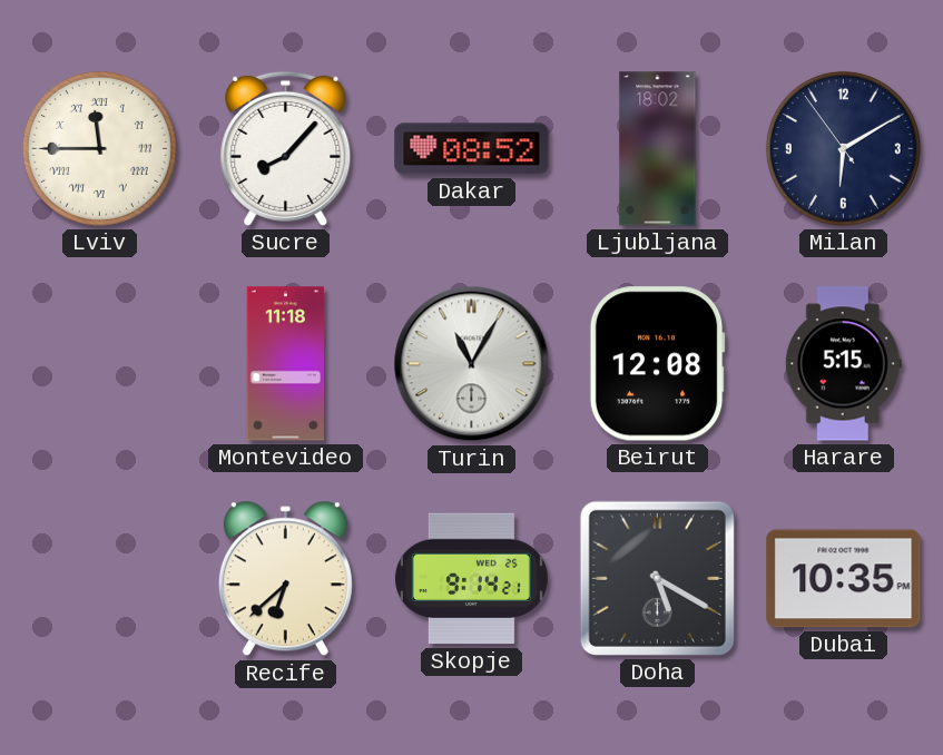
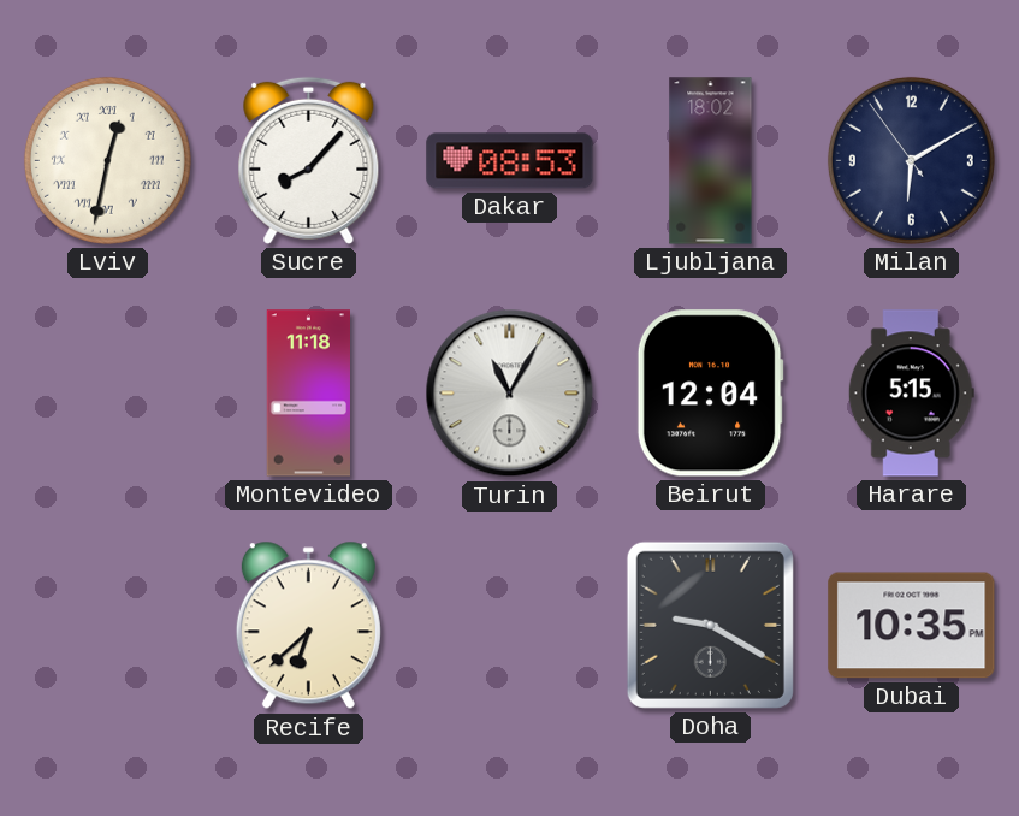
Lviv: 11:45 -> 12:32
Dakar: 08:52 -> 08:53
Beirut: 12:08 -> 12:04
Skopje: 9:14 -> none
Doha: 5:20 -> 9:20
